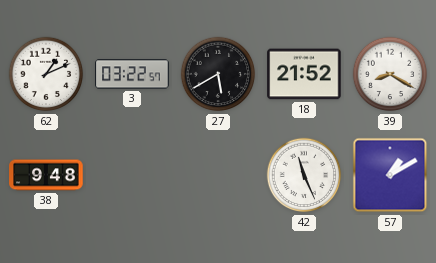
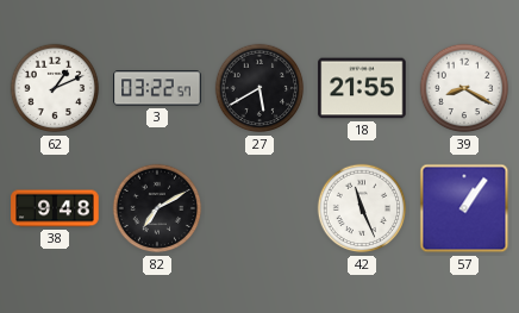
18: 21:52 -> 21:55
82: none -> 7:10
57: 1:10 -> 1:06
